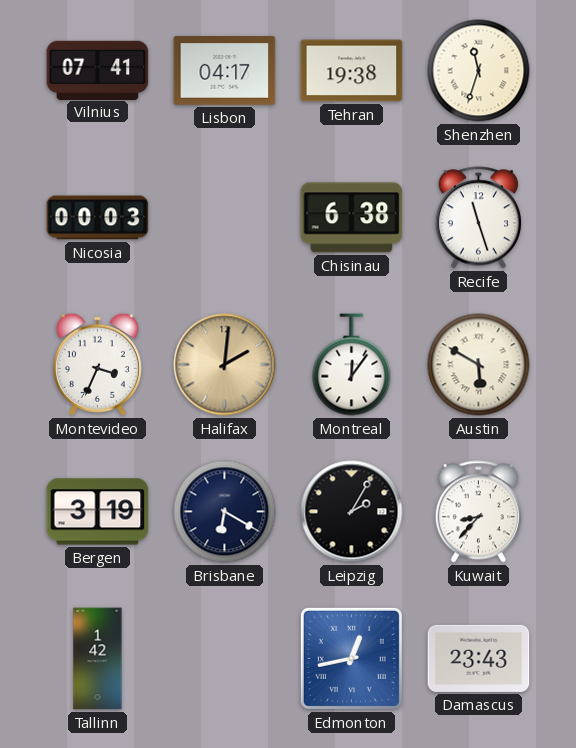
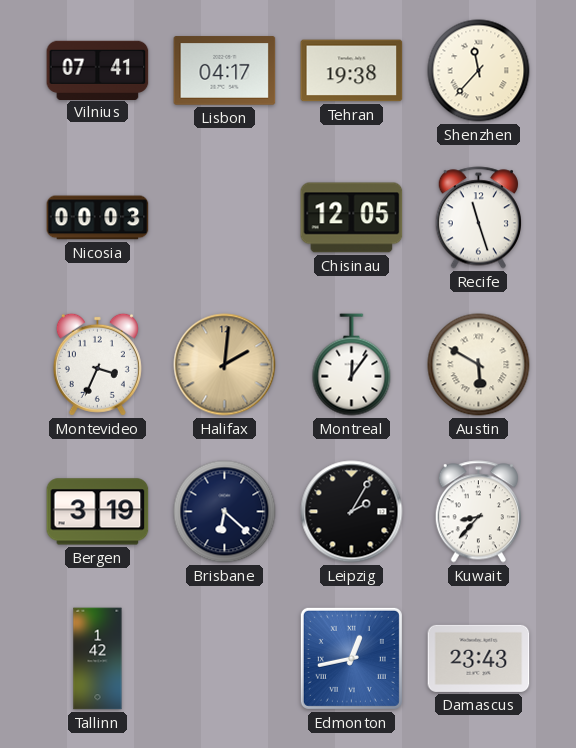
Shenzhen: 11:33 -> 11:37
Chisinau: 6:38 -> 12:05
Brisbane: 6:20 -> 6:22
